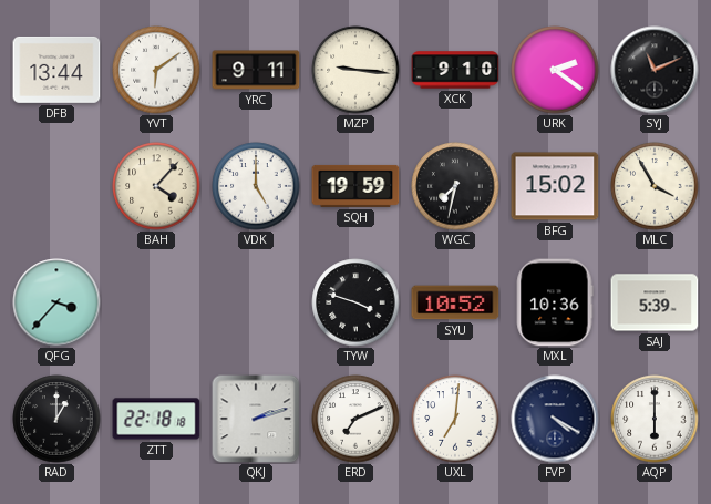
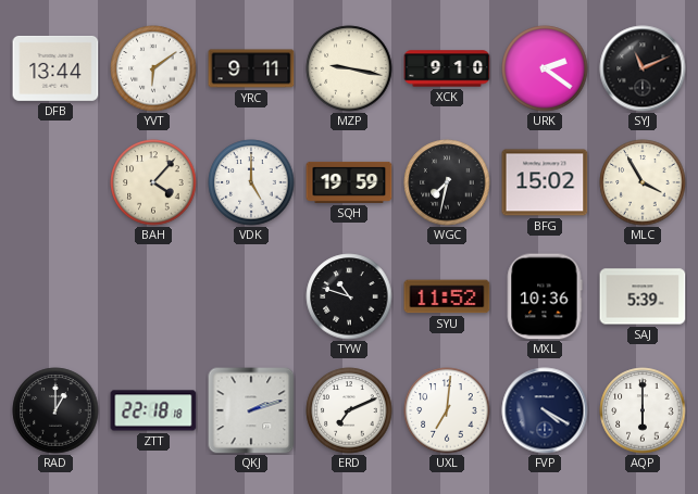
MZP: 9:16 -> 9:17
QFG: 3:37 -> none
TYW: 3:48 -> 10:48
SYU: 10:52 -> 11:52
